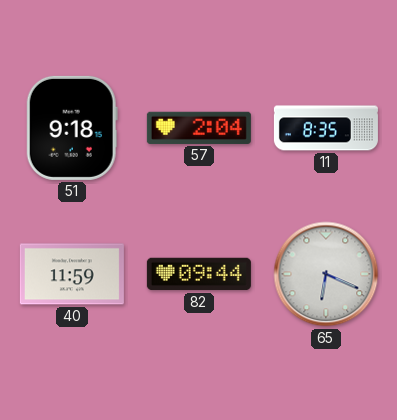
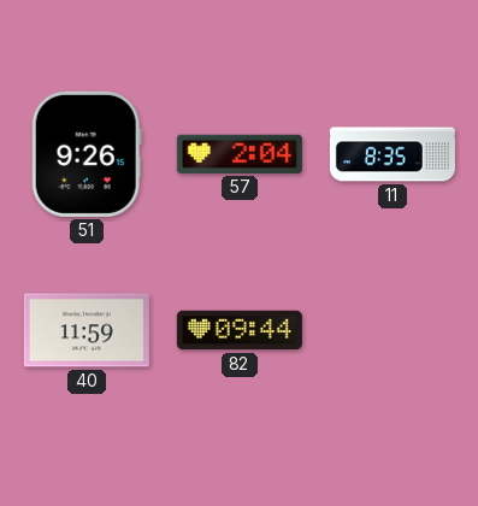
51: 9:18 -> 9:26
65: 6:19 -> none
